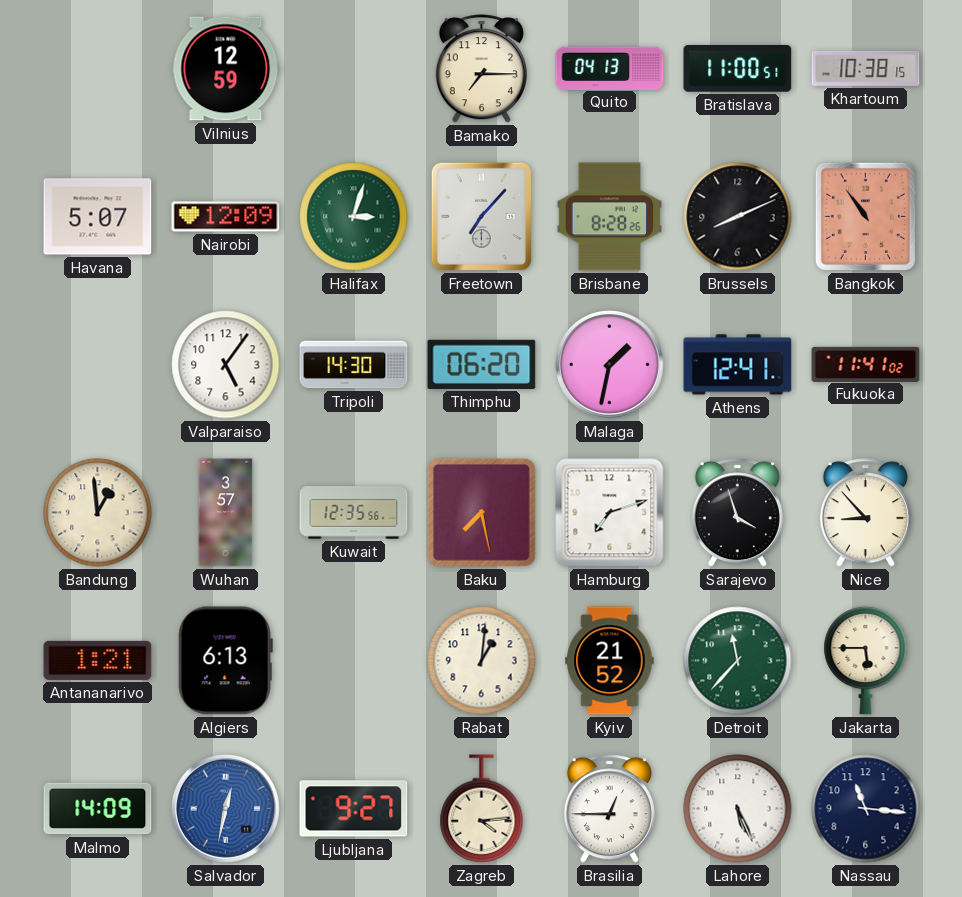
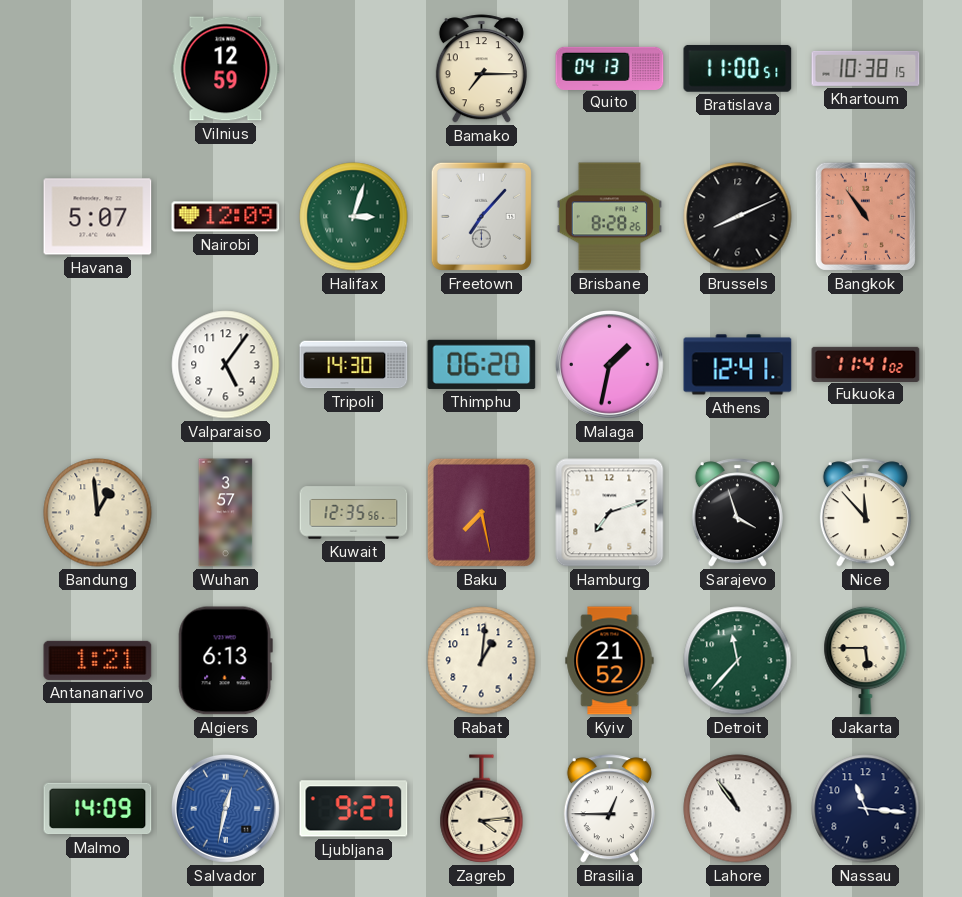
Nice: 8:53 -> 11:53
Lahore: 5:26 -> 10:54
